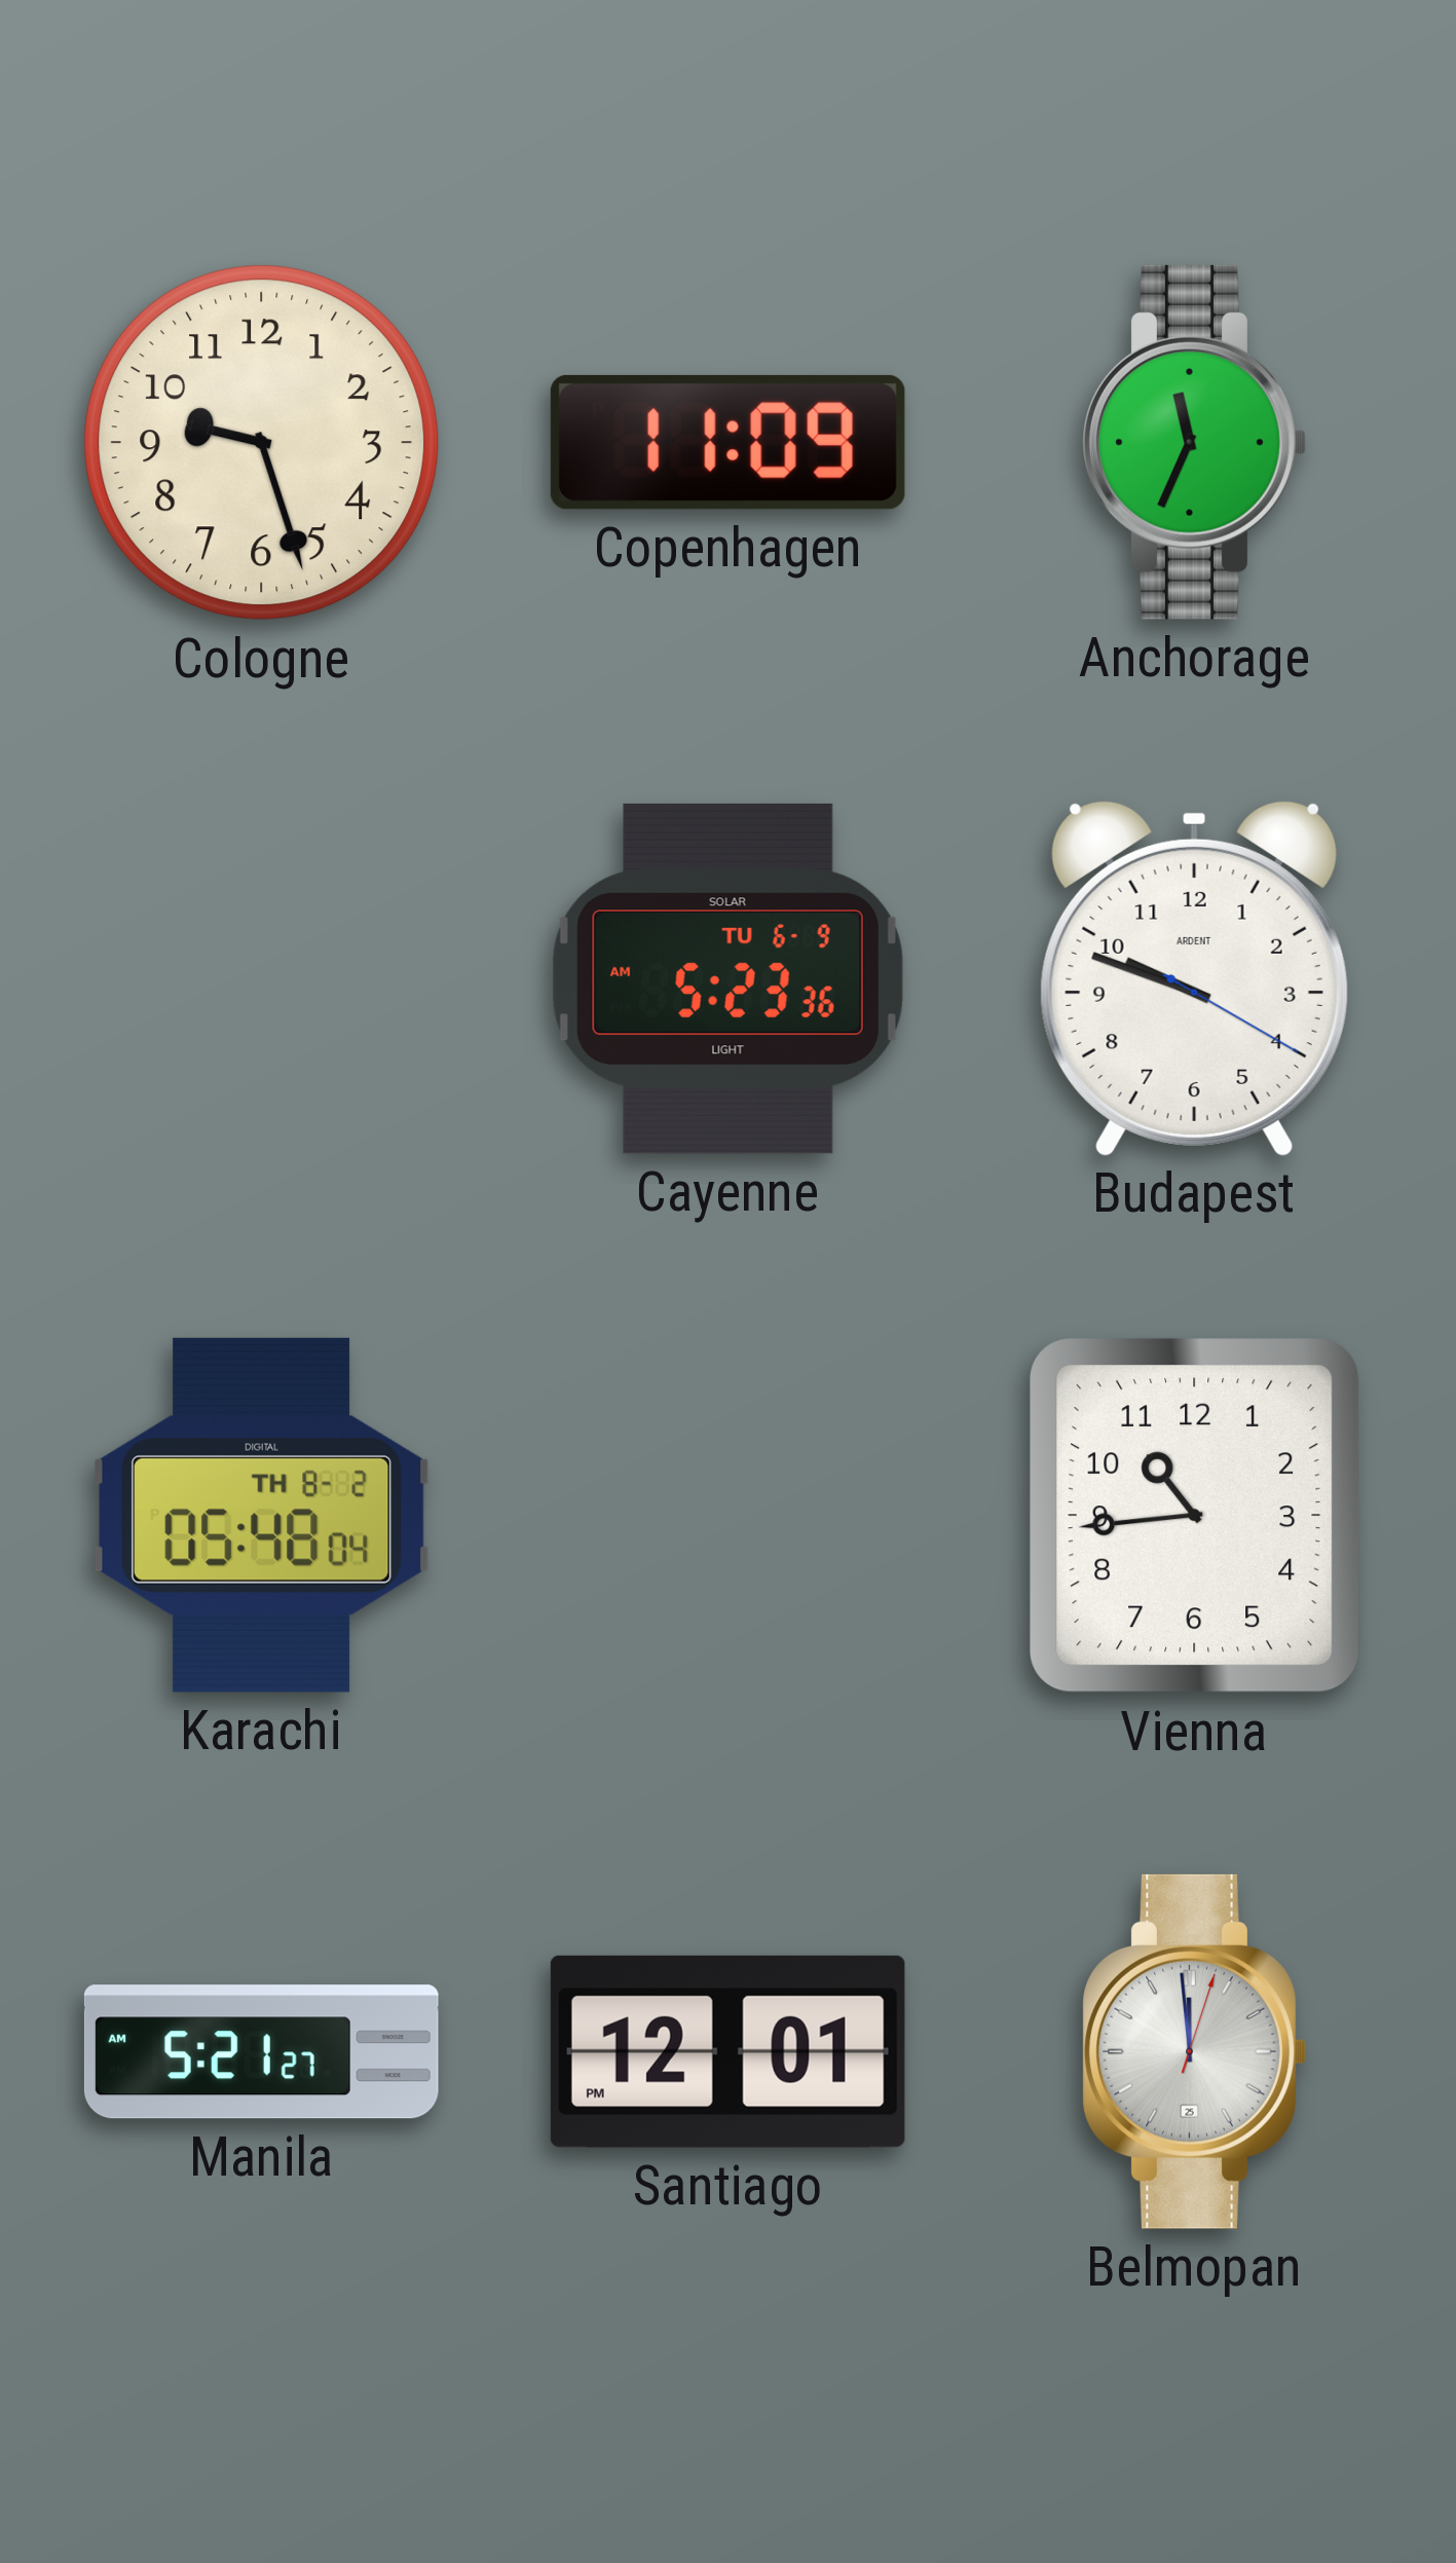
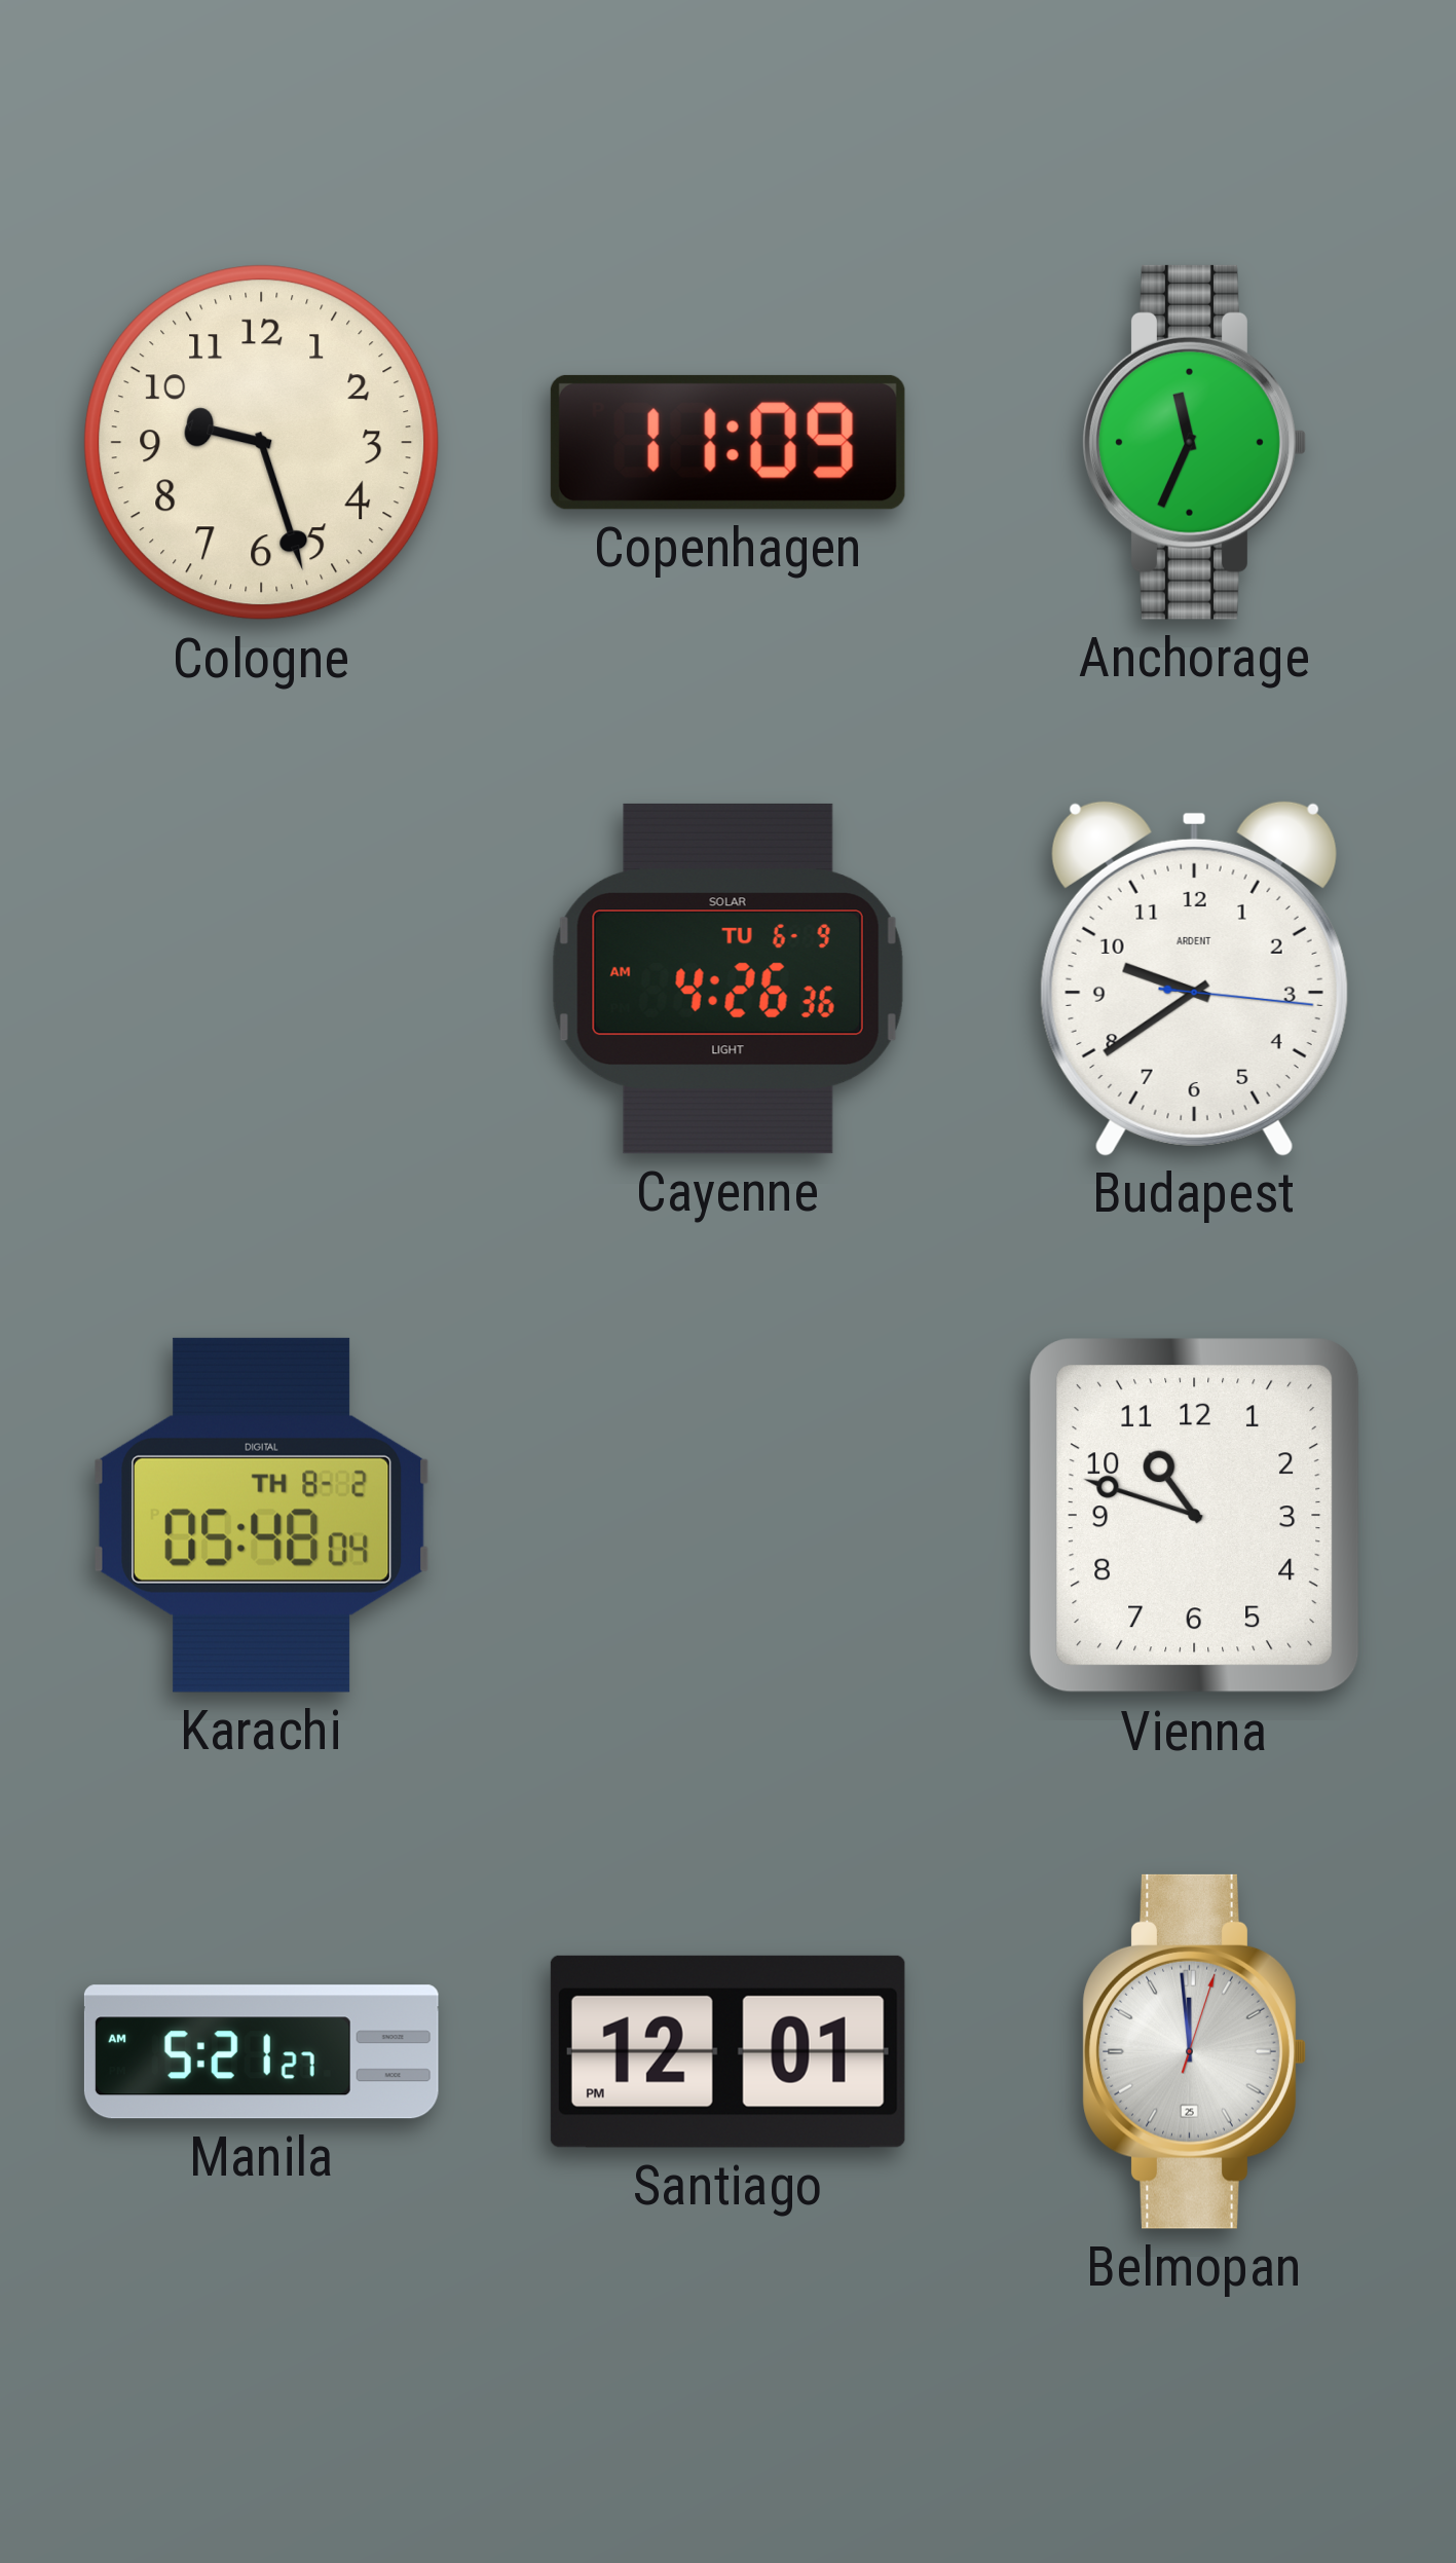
Cayenne: 5:23 -> 4:26
Budapest: 9:48 -> 9:39
Vienna: 10:44 -> 10:48
